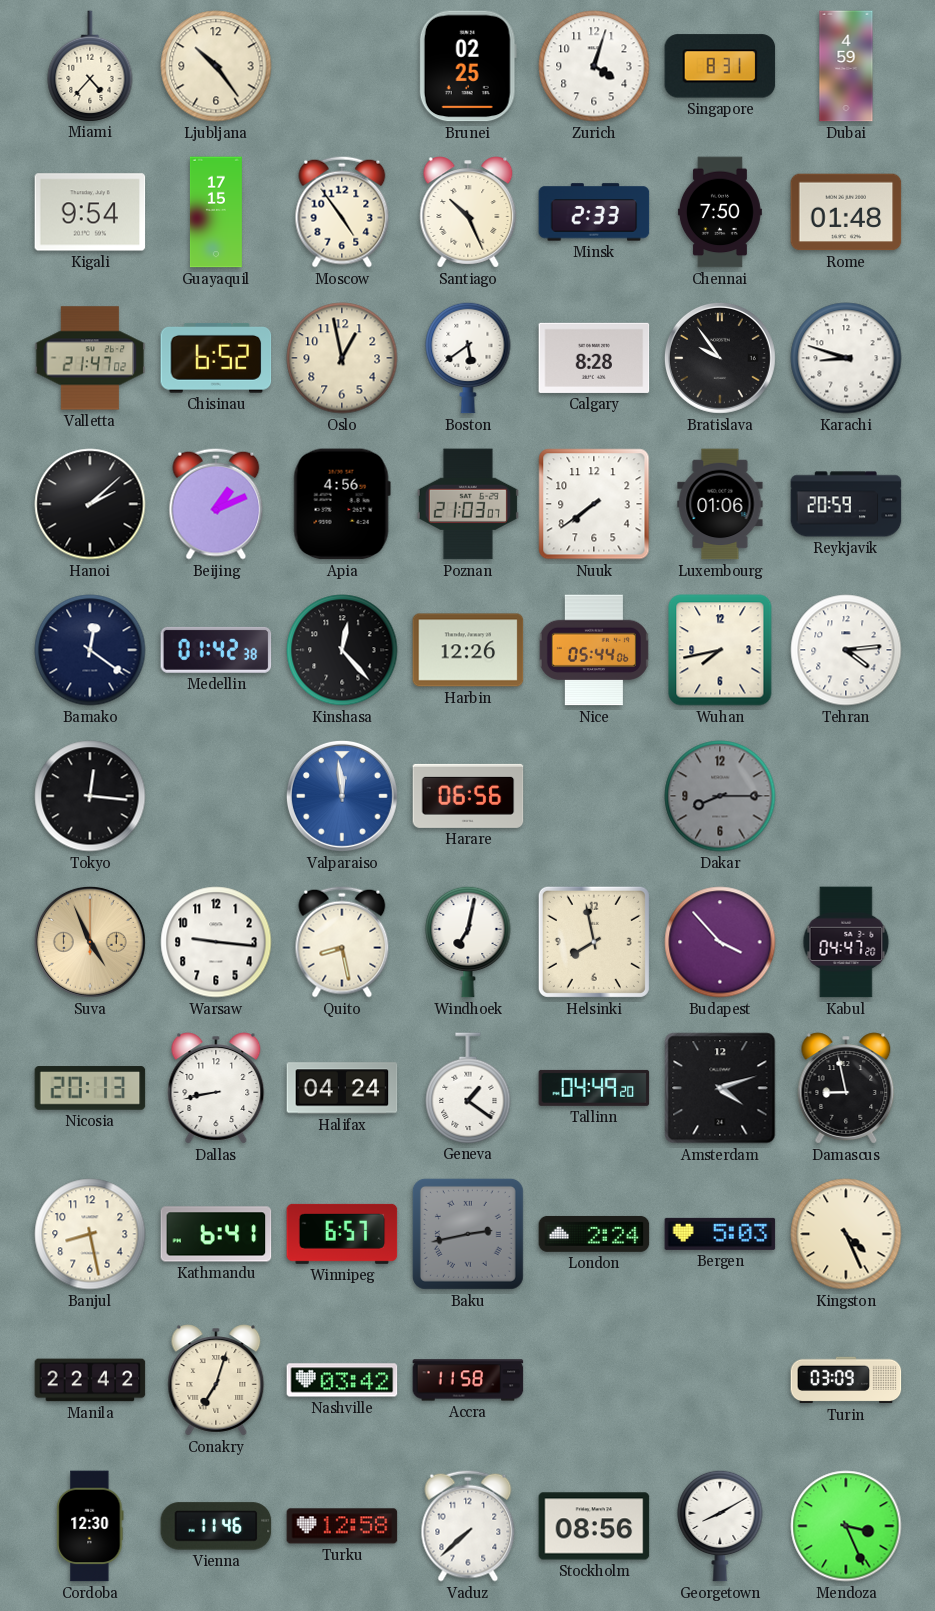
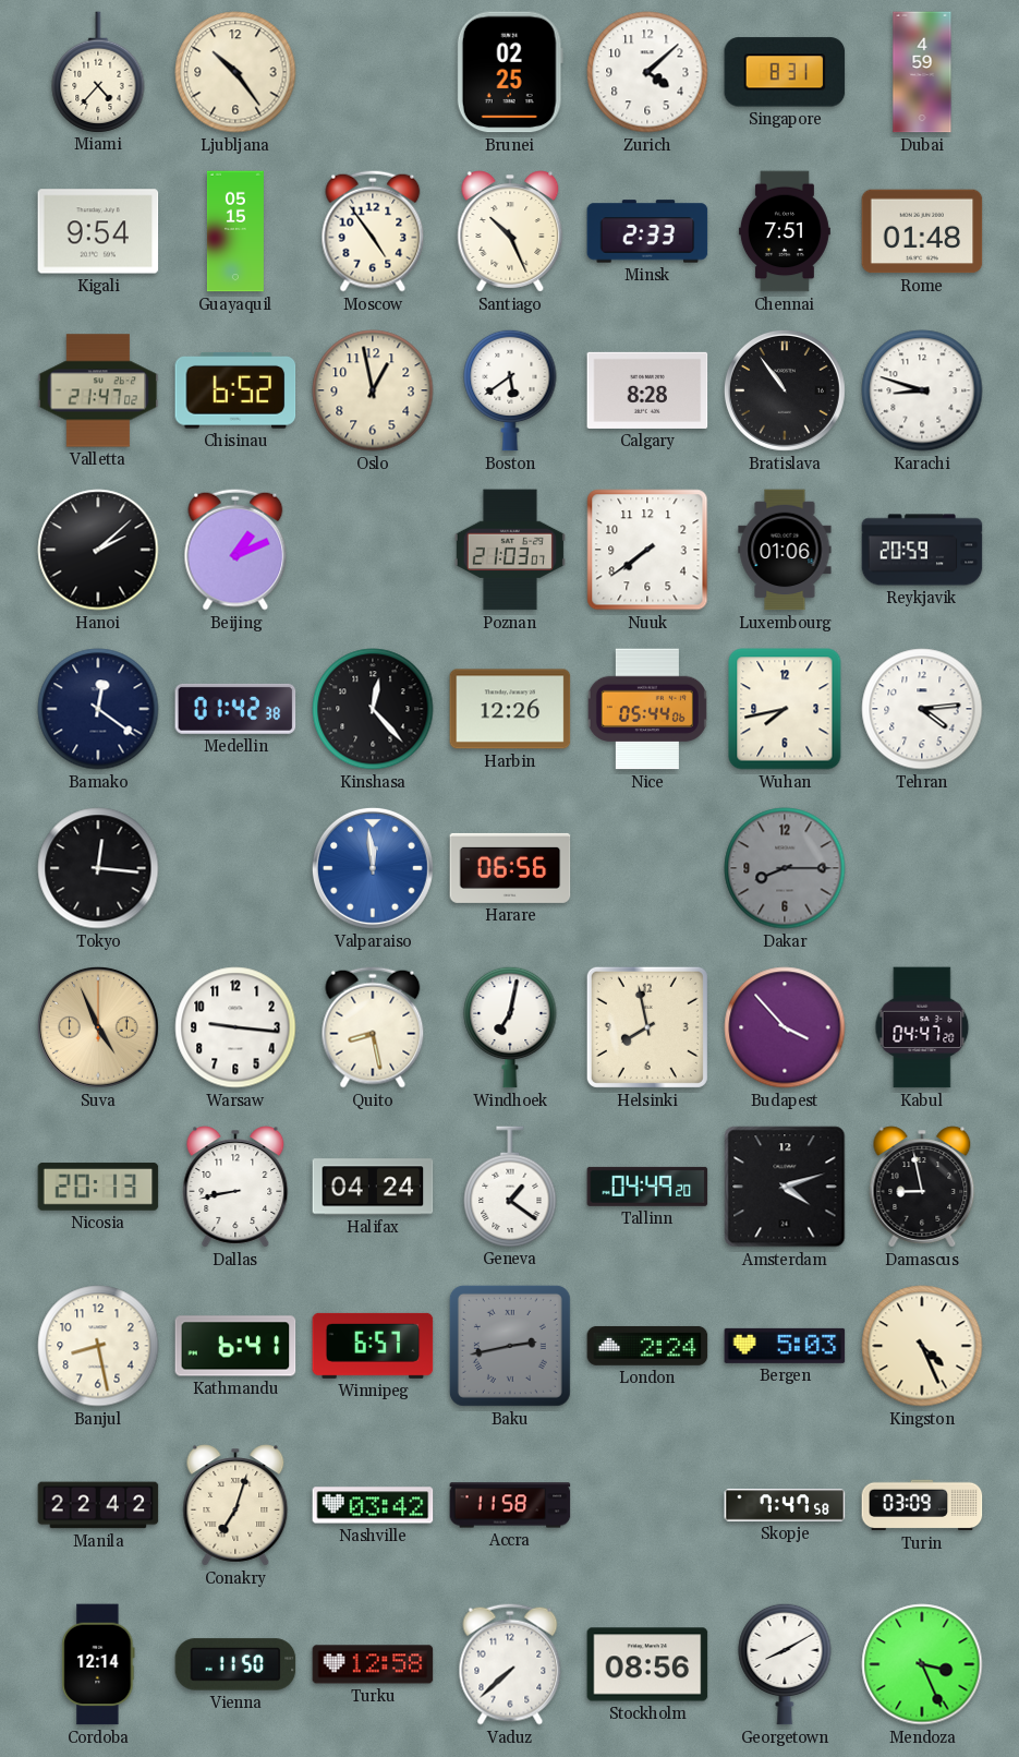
Zurich: 4:03 -> 4:08
Guayaquil: 17:15 -> 05:15
Chennai: 7:50 -> 7:51
Bratislava: 9:54 -> 10:54
Apia: 4:56 -> none
Skopje: none -> 7:47
Cordoba: 12:30 -> 12:14
Vienna: 11:46 -> 11:50
